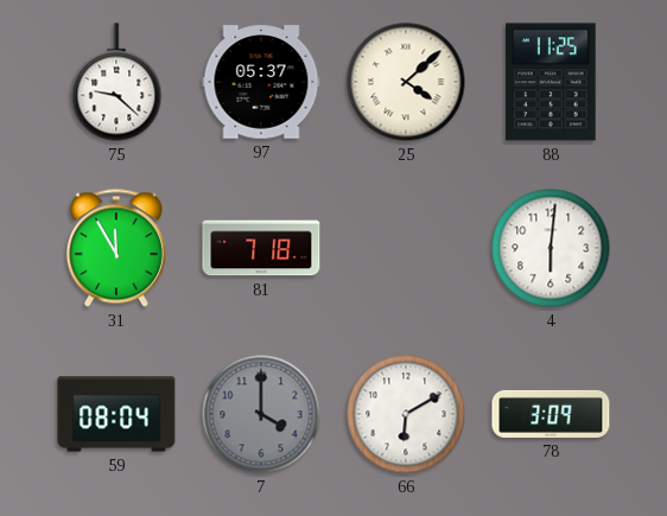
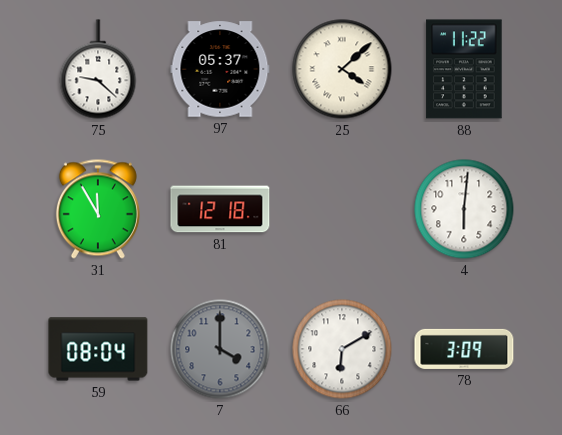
88: 11:25 -> 11:22
81: 7:18 -> 12:18
